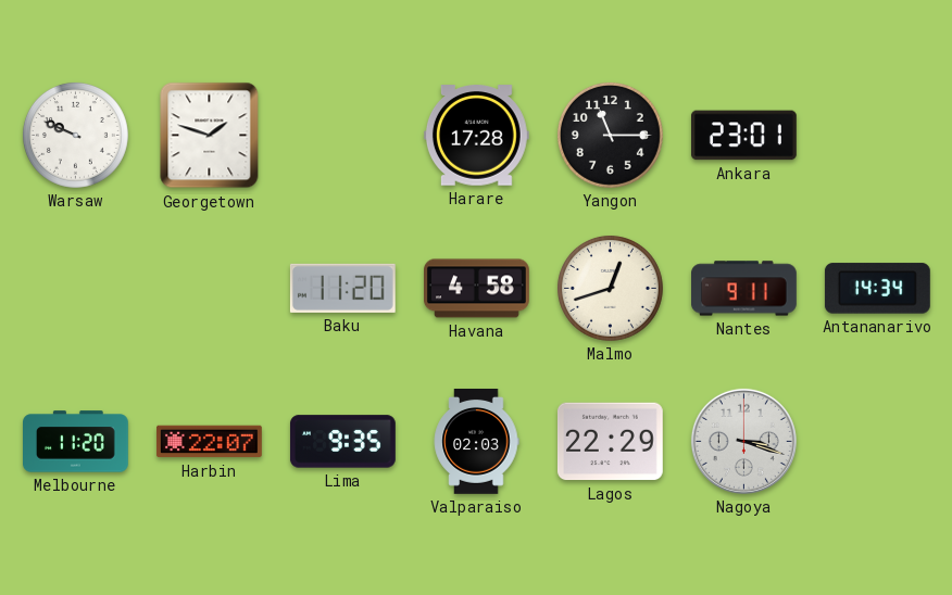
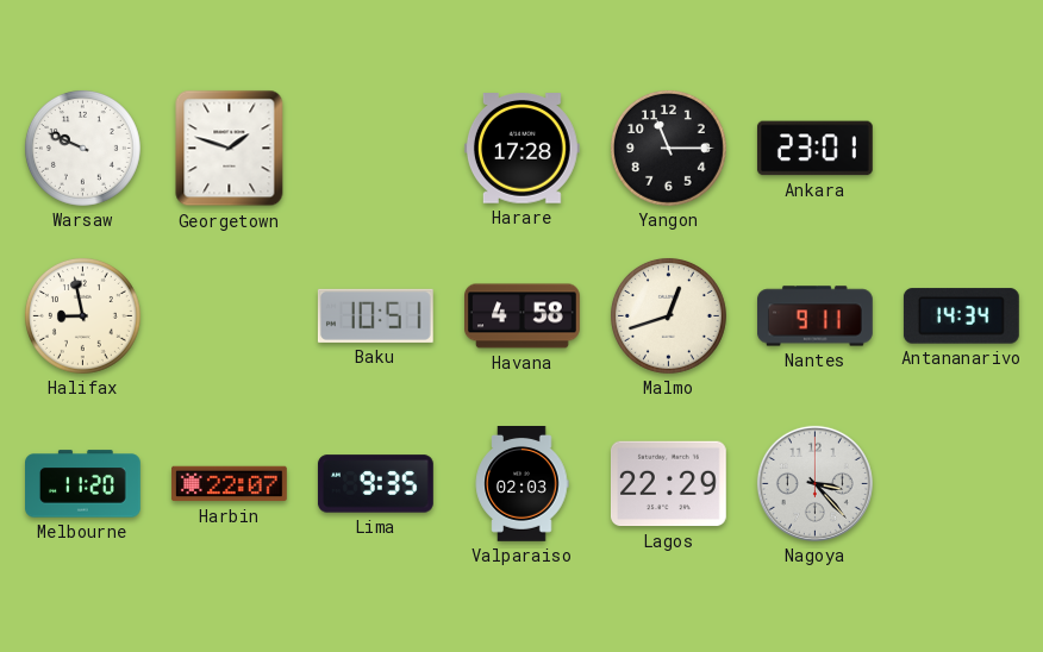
Halifax: none -> 8:58
Baku: 11:20 -> 10:51
Nagoya: 3:18 -> 3:23
